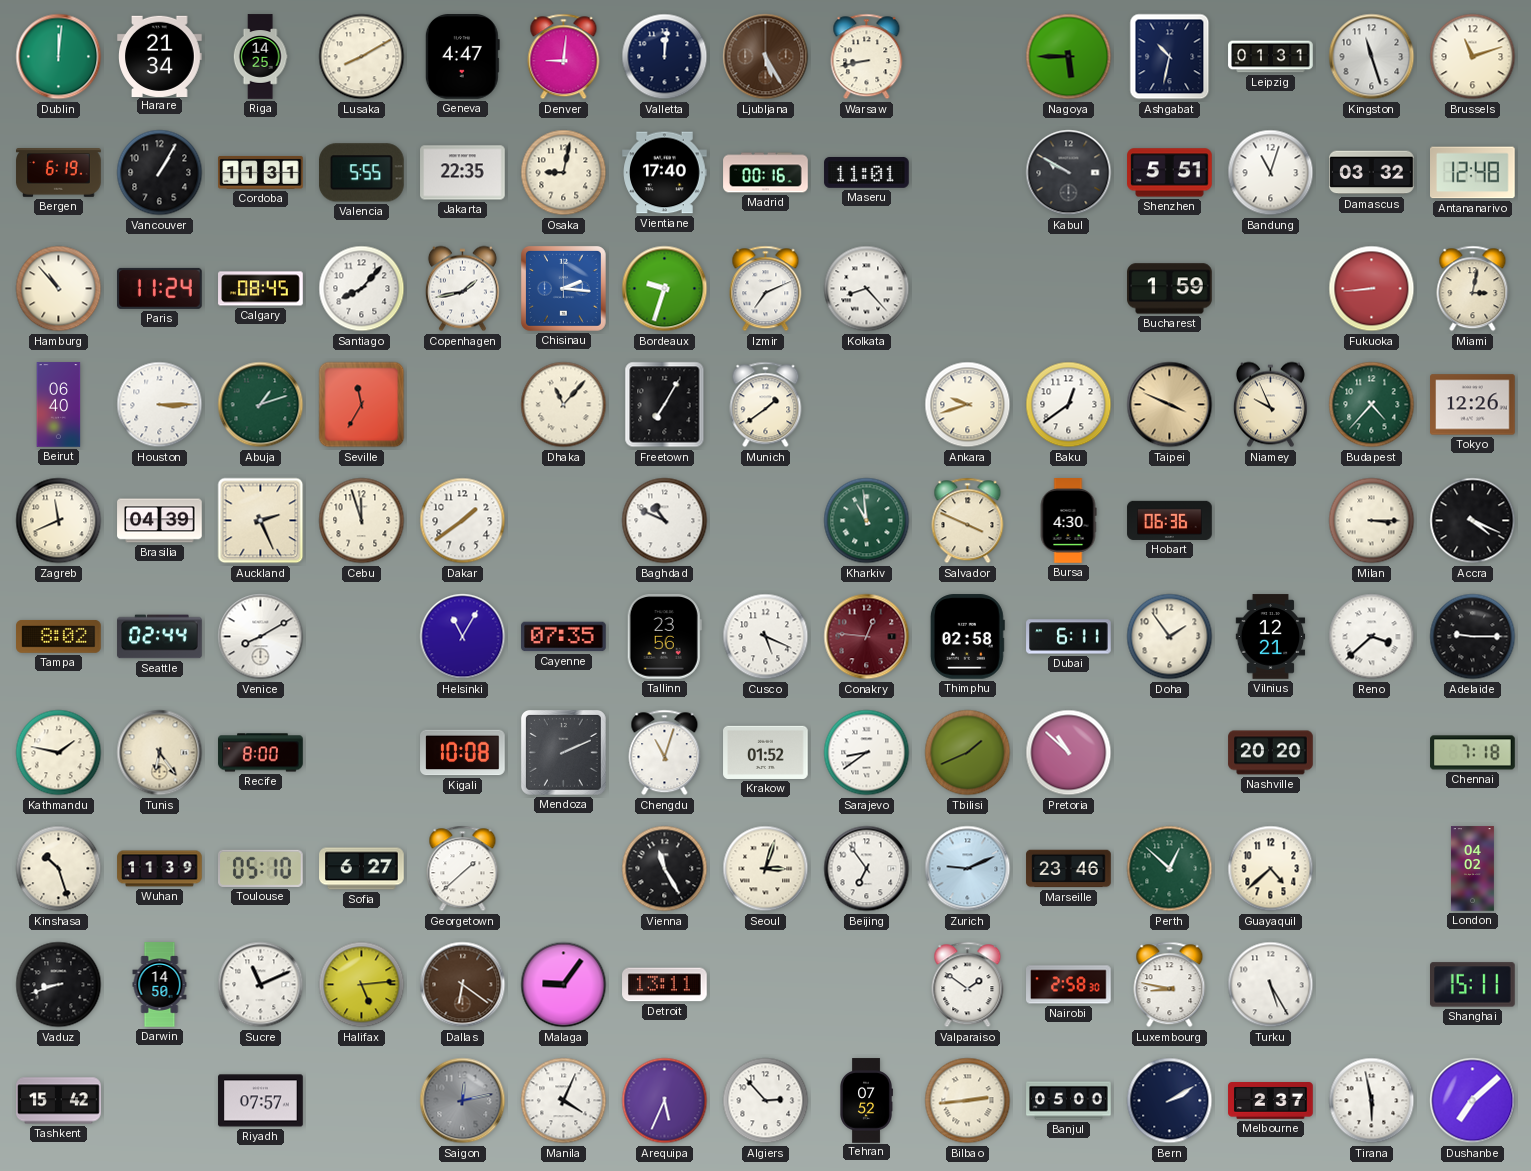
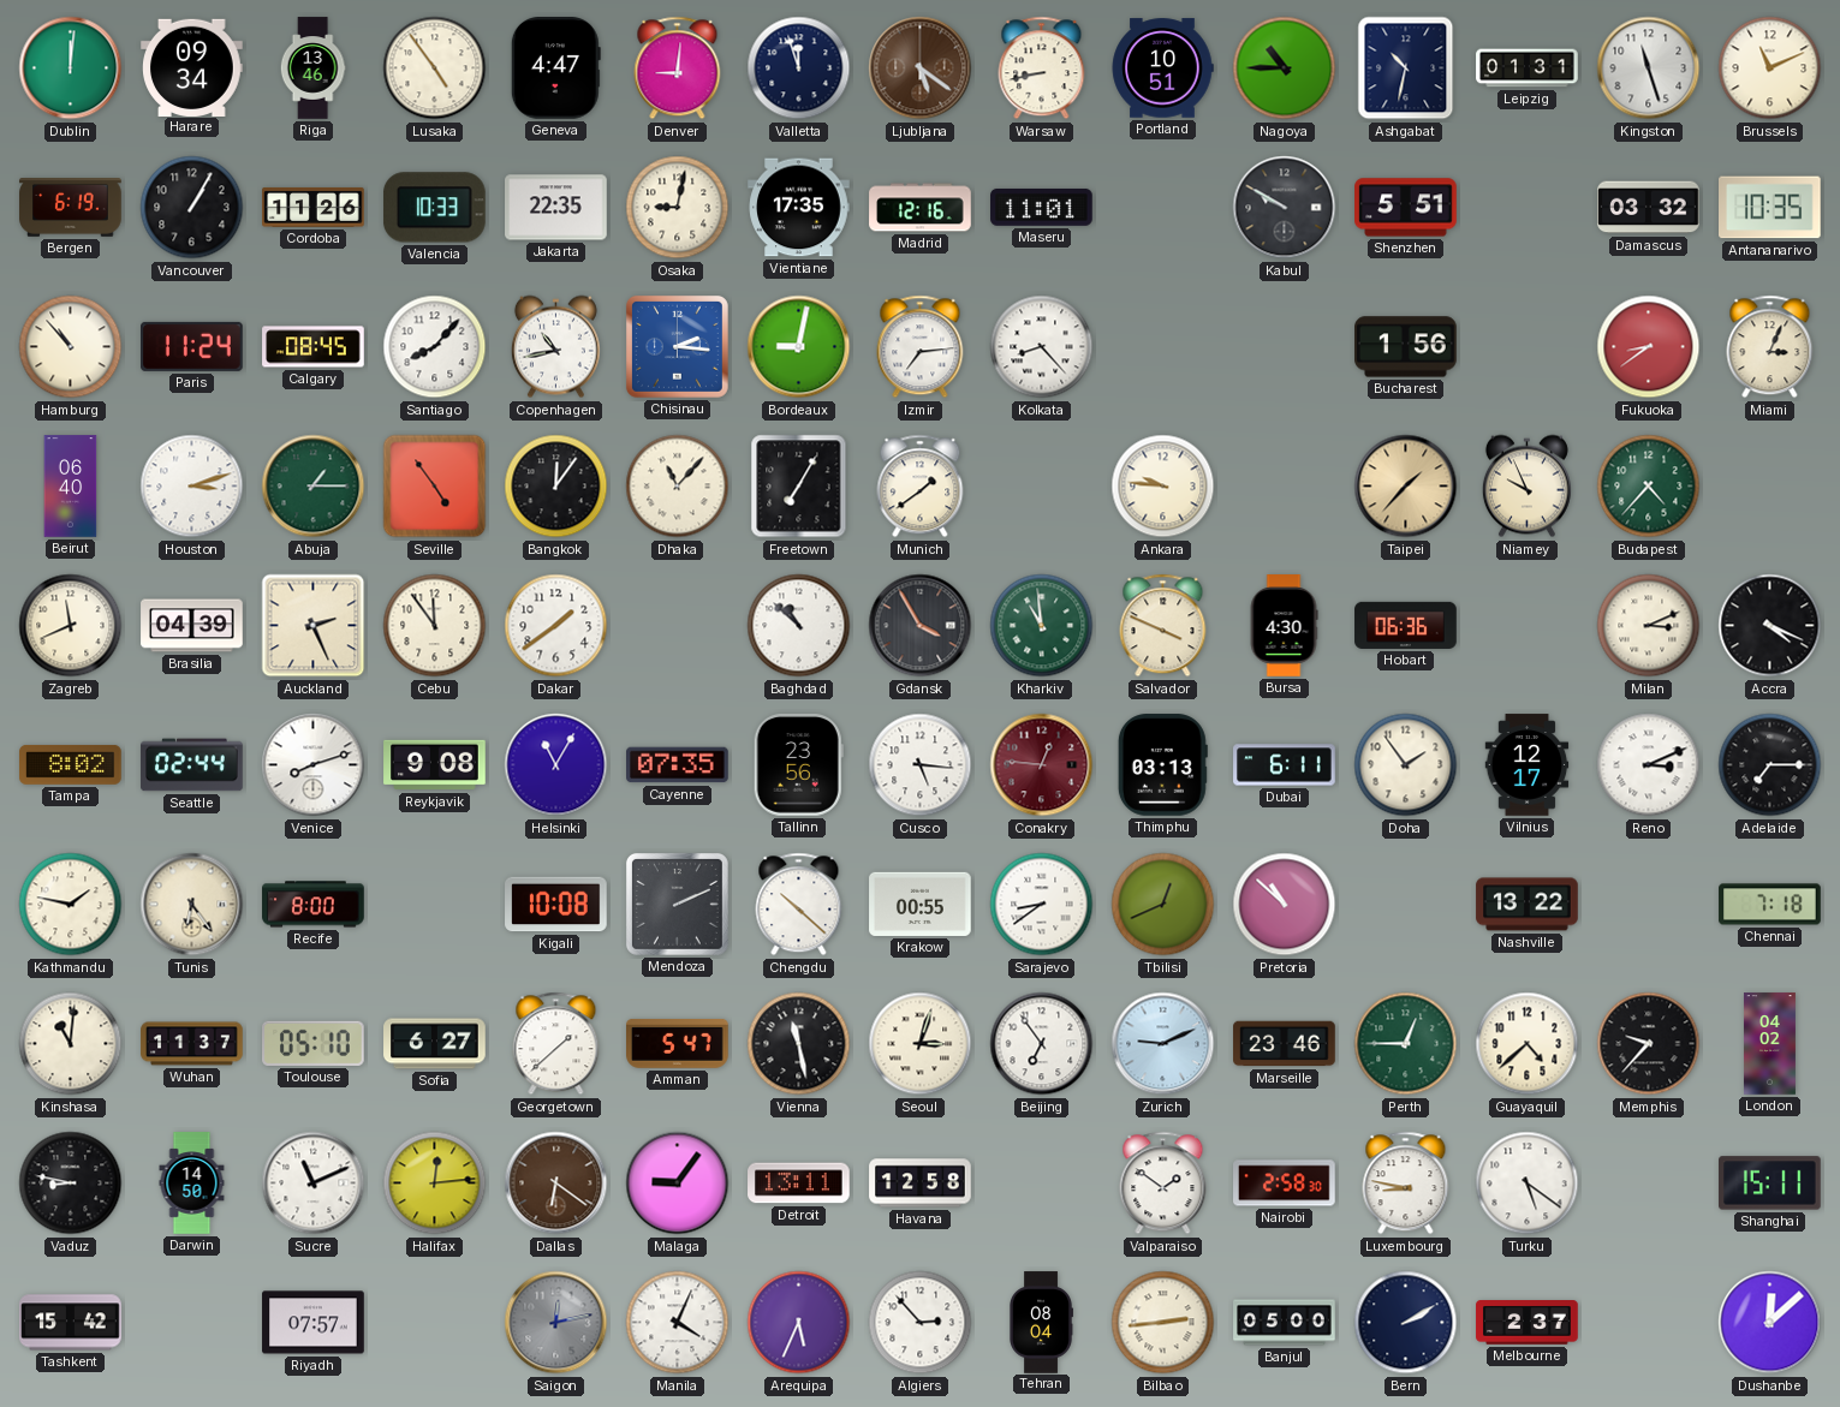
Harare: 21:34 -> 09:34
Riga: 14:25 -> 13:46
Lusaka: 8:10 -> 4:54
Valletta: 12:01 -> 11:57
Ljubljana: 5:25 -> 5:21
Portland: none -> 10:51
Nagoya: 5:45 -> 10:45
Brussels: 11:12 -> 11:11
Cordoba: 11:31 -> 11:26
Valencia: 5:55 -> 10:33
Vientiane: 17:40 -> 17:35
Madrid: 00:16 -> 12:16
Bandung: 11:03 -> none
Antananarivo: 12:48 -> 10:35
Copenhagen: 1:43 -> 10:43
Bordeaux: 9:33 -> 9:02
Izmir: 7:11 -> 7:14
Bucharest: 1:59 -> 1:56
Fukuoka: 8:44 -> 8:39
Miami: 3:02 -> 3:04
Houston: 3:15 -> 3:12
Abuja: 1:12 -> 1:15
Seville: 11:35 -> 4:54
Bangkok: none -> 12:06
Ankara: 9:42 -> 9:46
Baku: 12:39 -> none
Taipei: 3:49 -> 1:37
Tokyo: 12:26 -> none
Cebu: 11:57 -> 11:54
Baghdad: 10:49 -> 10:52
Gdansk: none -> 3:55
Milan: 3:15 -> 3:11
Venice: 8:10 -> 8:12
Reykjavik: none -> 9:08
Cusco: 5:19 -> 5:16
Thimphu: 02:58 -> 03:13
Vilnius: 12:21 -> 12:17
Reno: 3:38 -> 3:11
Adelaide: 9:15 -> 7:15
Chengdu: 11:03 -> 10:22
Krakow: 01:52 -> 00:55
Tbilisi: 1:41 -> 12:41
Nashville: 20:20 -> 13:22
Kinshasa: 10:27 -> 11:01
Wuhan: 11:39 -> 11:37
Amman: none -> 5:47
Vienna: 11:25 -> 11:28
Perth: 12:52 -> 12:45
Memphis: none -> 9:37
Vaduz: 8:42 -> 8:47
Halifax: 5:14 -> 12:14
Havana: none -> 12:58
Turku: 5:25 -> 5:21
Tehran: 07:52 -> 08:04
Tirana: 5:58 -> none
Dushanbe: 7:08 -> 12:08
